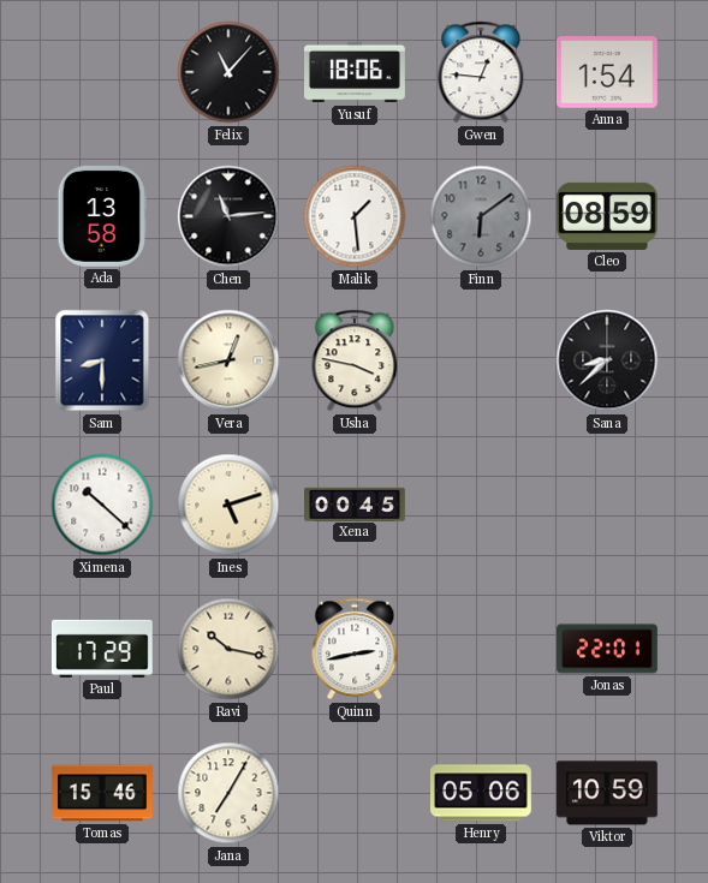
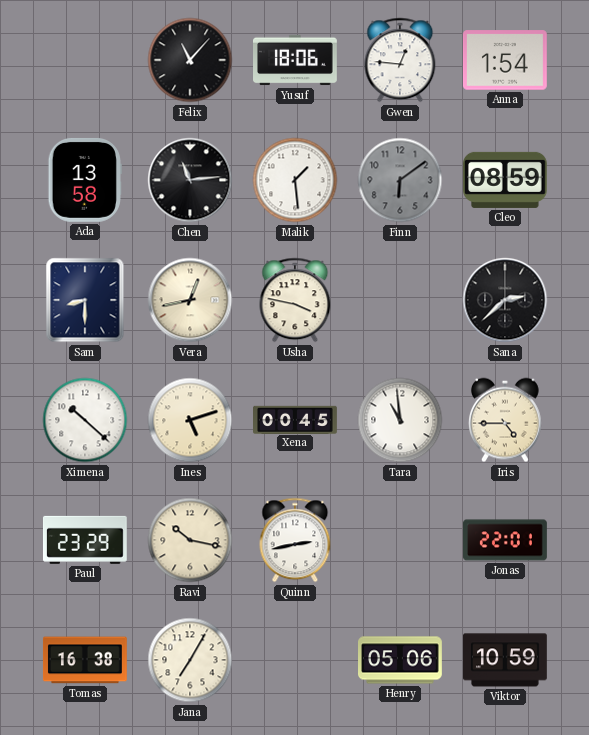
Sana: 8:38 -> 2:38
Tara: none -> 10:59
Iris: none -> 4:45
Paul: 17:29 -> 23:29
Tomas: 15:46 -> 16:38
